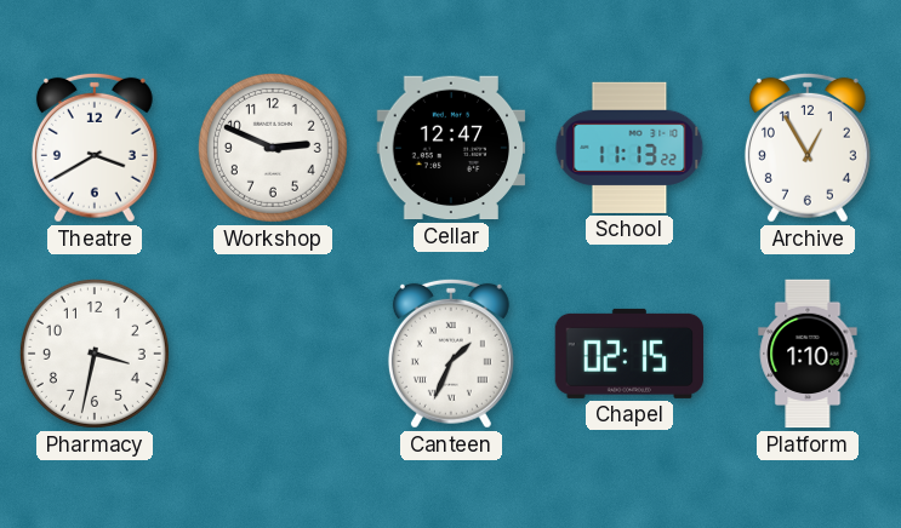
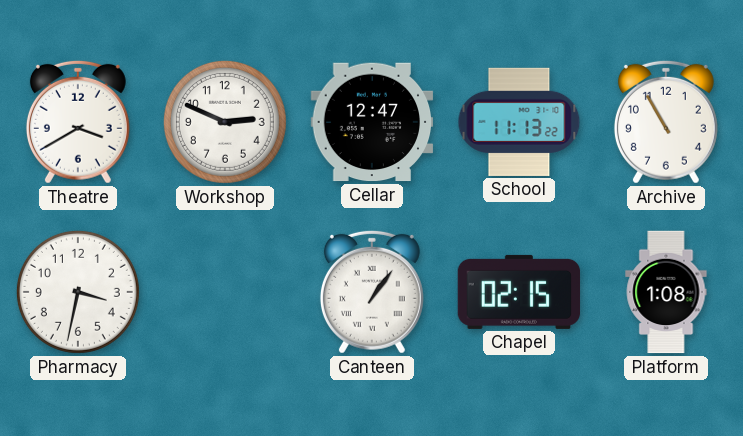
Archive: 12:55 -> 10:55
Canteen: 1:34 -> 1:06
Platform: 1:10 -> 1:08
